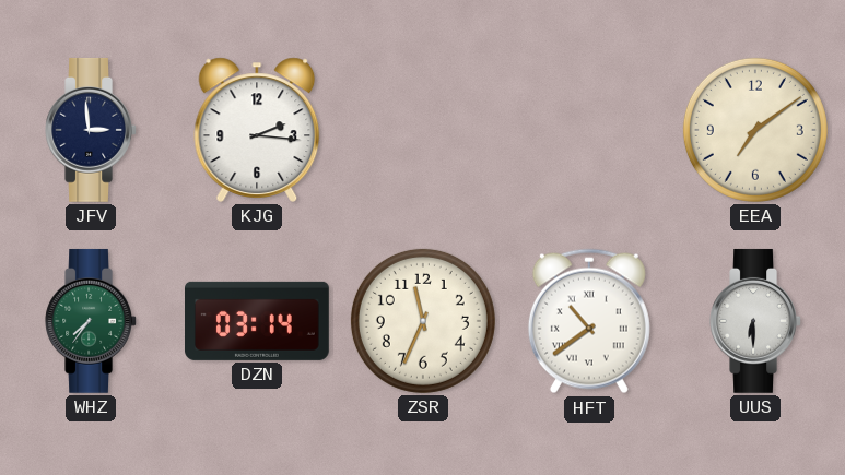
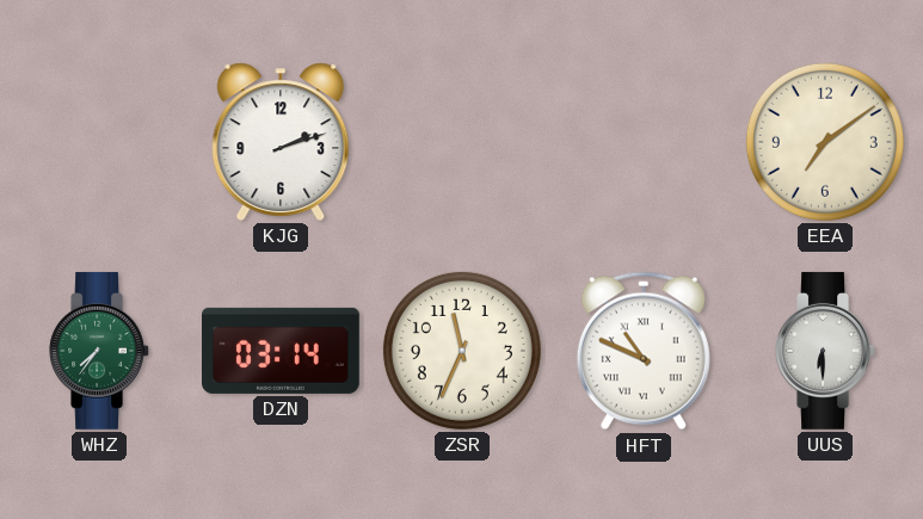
JFV: 2:59 -> none
KJG: 2:16 -> 2:12
HFT: 10:39 -> 10:49
